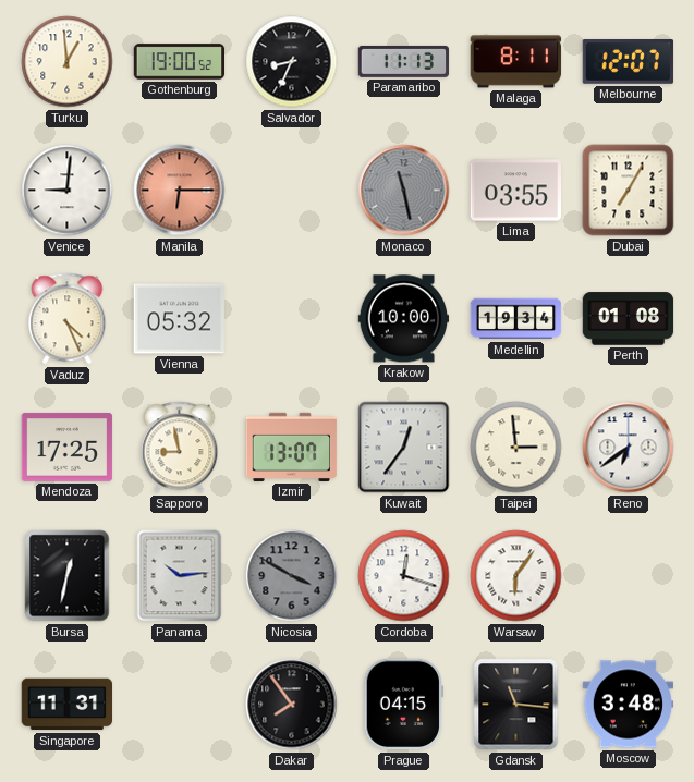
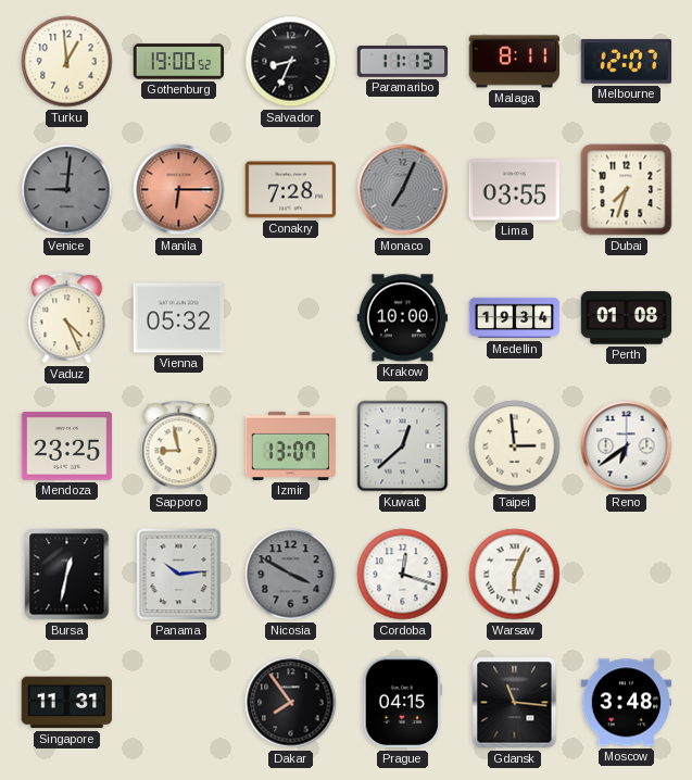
Venice dial: white -> grey
Conakry: none -> 7:28
Monaco: 11:28 -> 7:04
Dubai: 7:05 -> 7:33
Mendoza: 17:25 -> 23:25
Kuwait: 12:36 -> 12:38
Warsaw: 6:06 -> 6:04
